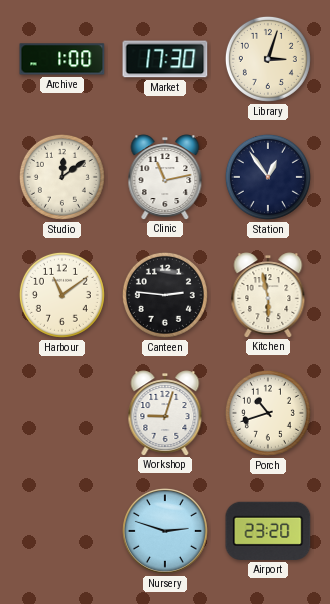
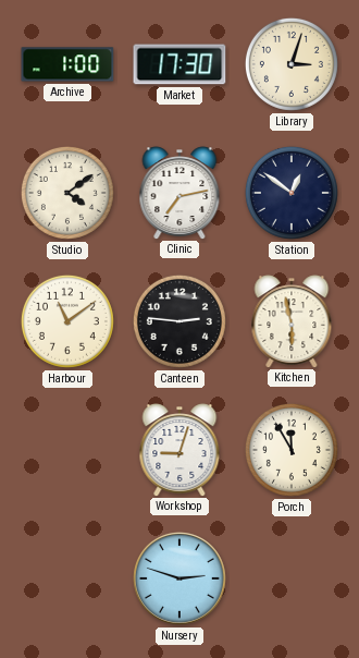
Studio: 12:09 -> 4:09
Clinic: 11:13 -> 7:13
Station: 12:54 -> 12:51
Porch: 10:42 -> 11:55
Airport: 23:20 -> none
